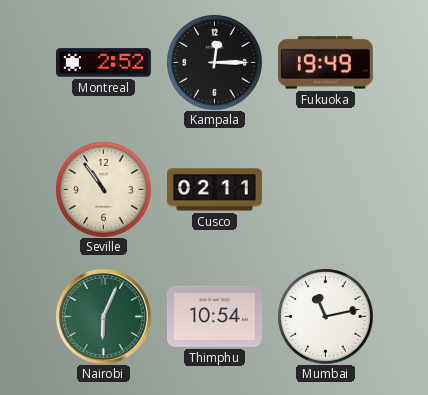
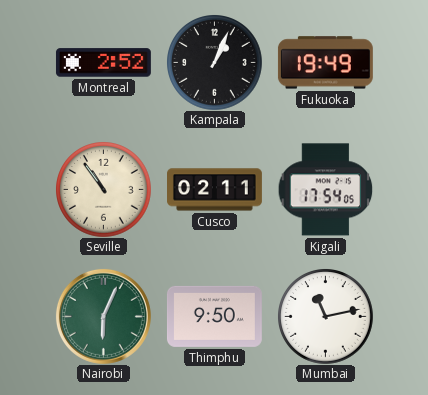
Kampala: 12:15 -> 1:04
Kigali: none -> 17:54
Thimphu: 10:54 -> 9:50
